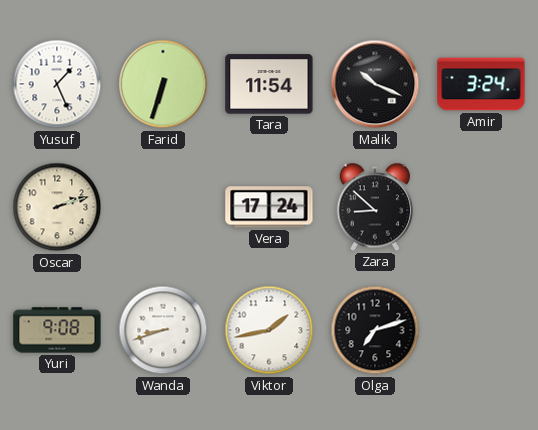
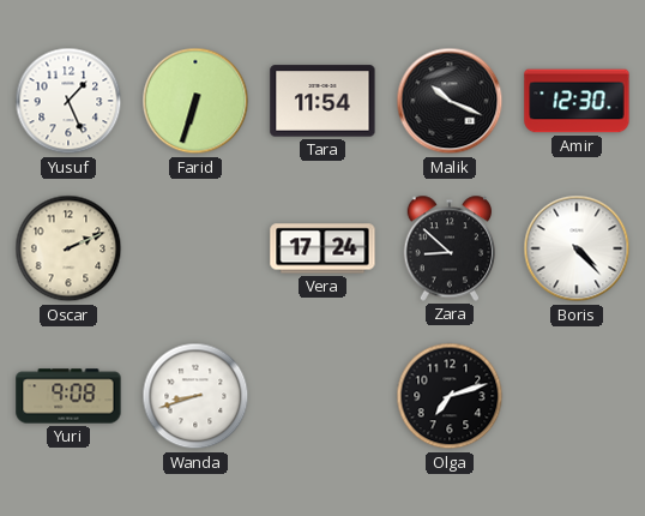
Amir: 3:24 -> 12:30
Oscar: 2:12 -> 2:11
Boris: none -> 4:23
Viktor: 1:43 -> none
